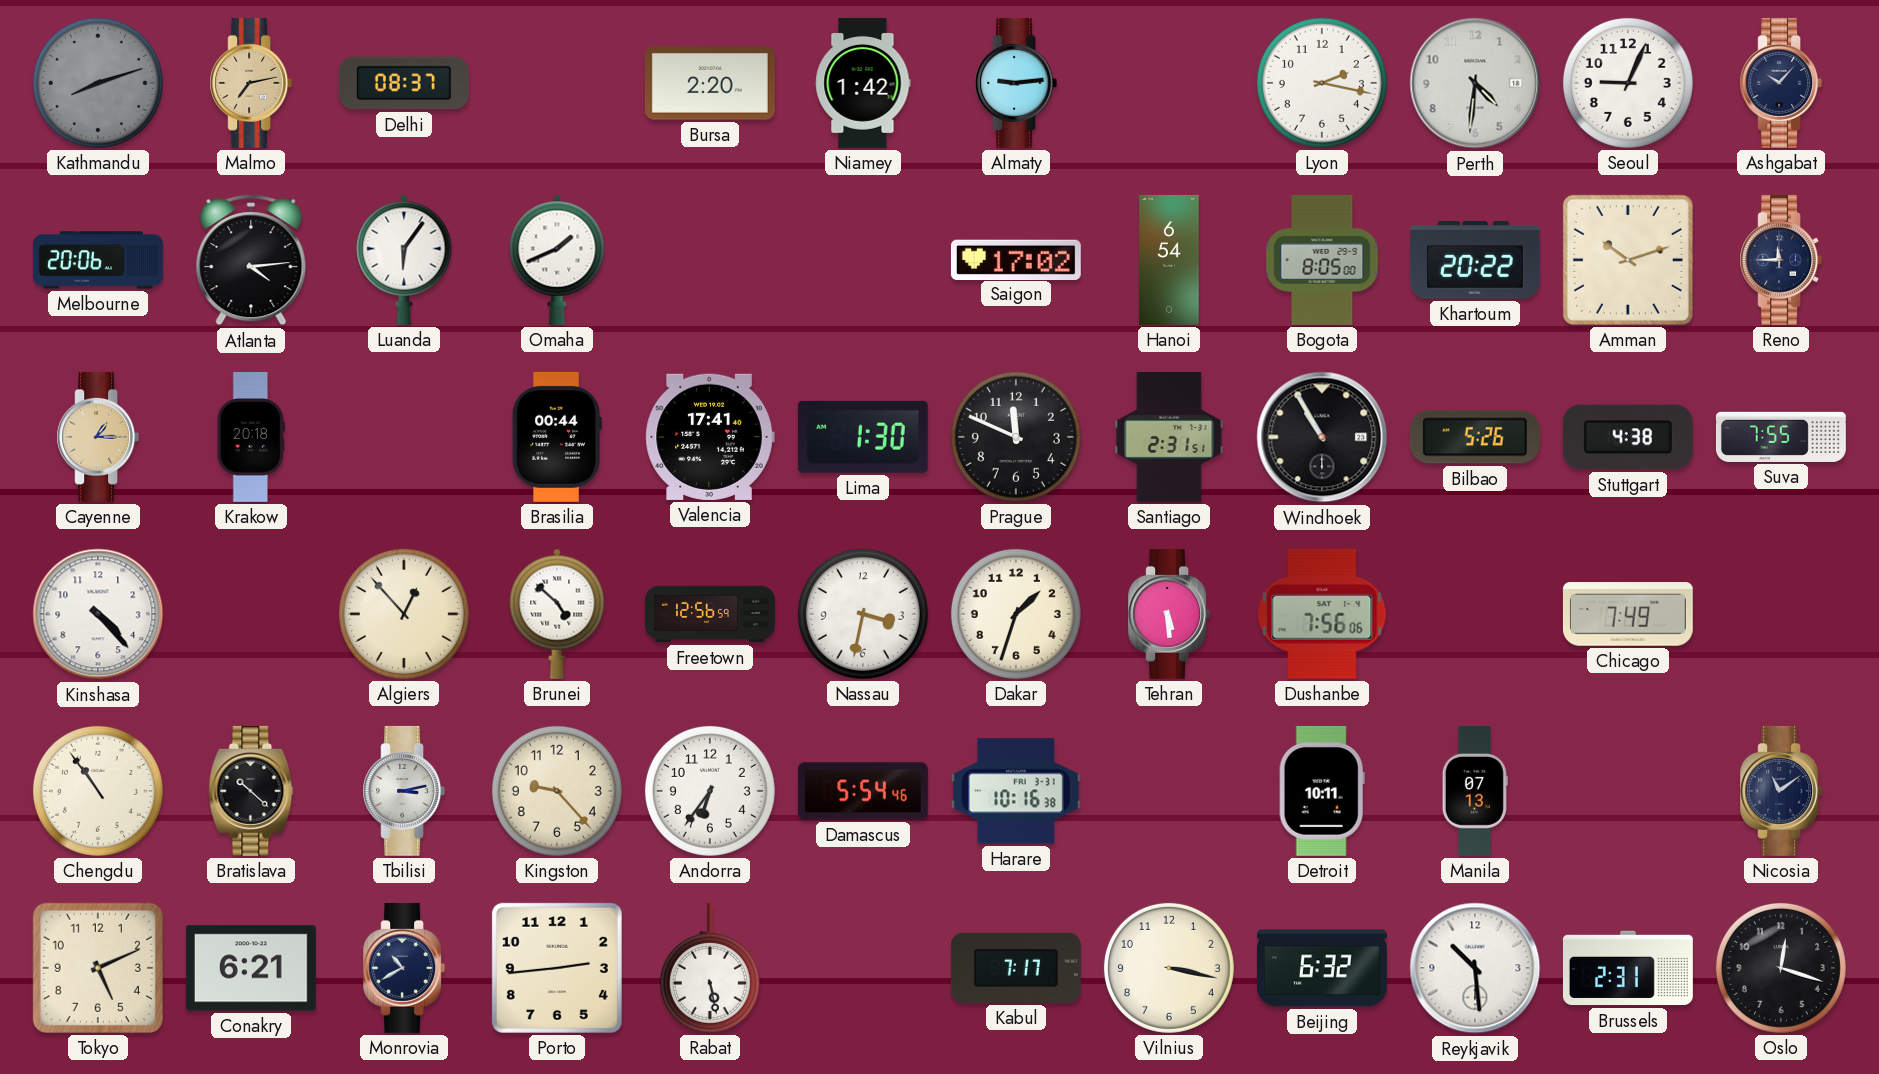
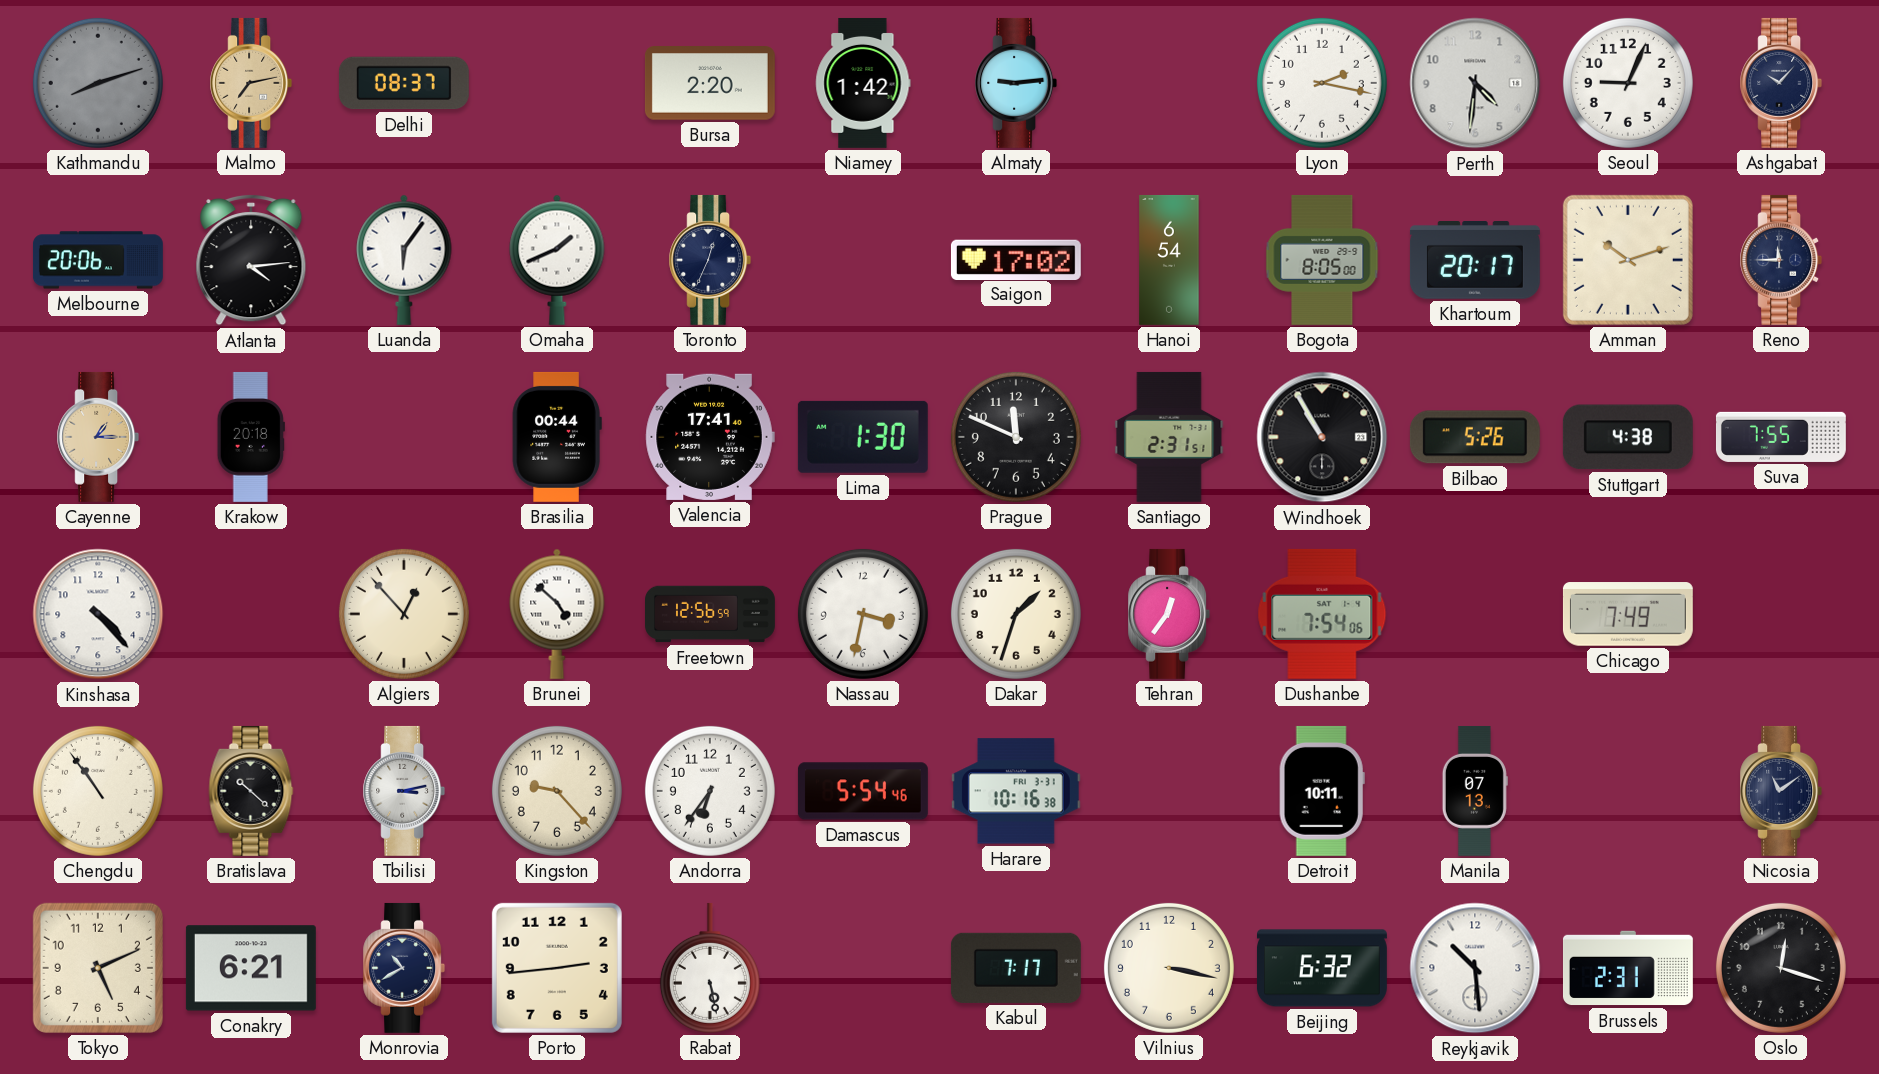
Toronto: none -> 12:34
Khartoum: 20:22 -> 20:17
Tehran: 5:29 -> 12:36
Dushanbe: 7:56 -> 7:54
